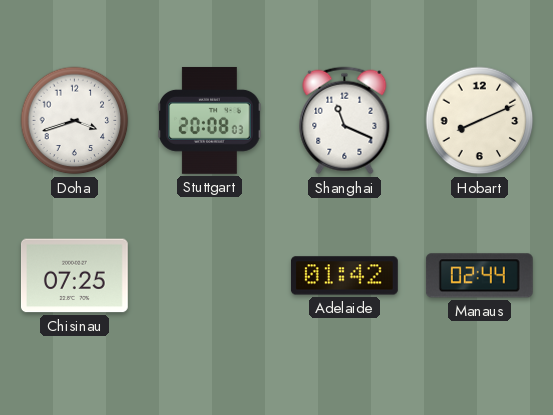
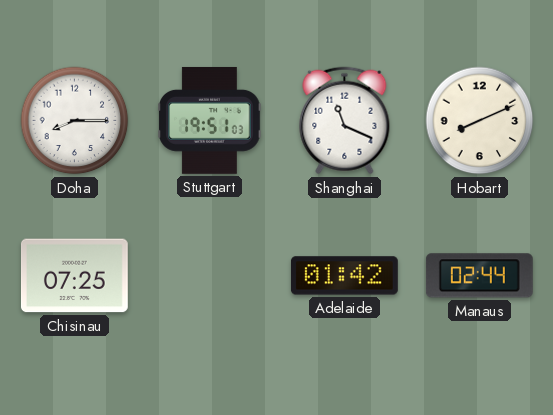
Doha: 3:42 -> 8:15
Stuttgart: 20:08 -> 19:51
